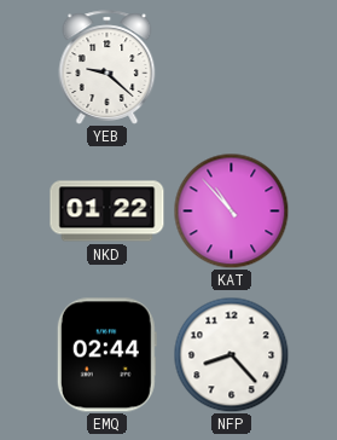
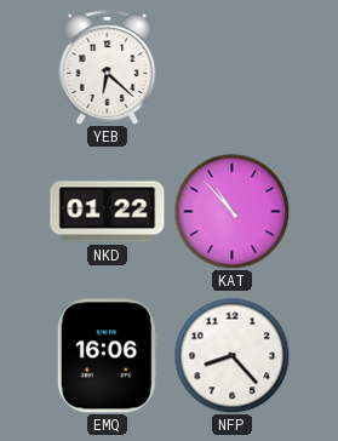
YEB: 9:22 -> 6:22
EMQ: 02:44 -> 16:06
